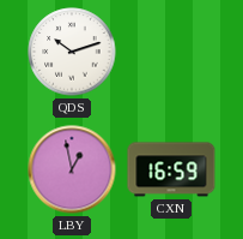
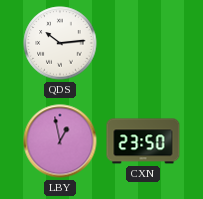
QDS: 10:12 -> 10:14
CXN: 16:59 -> 23:50
